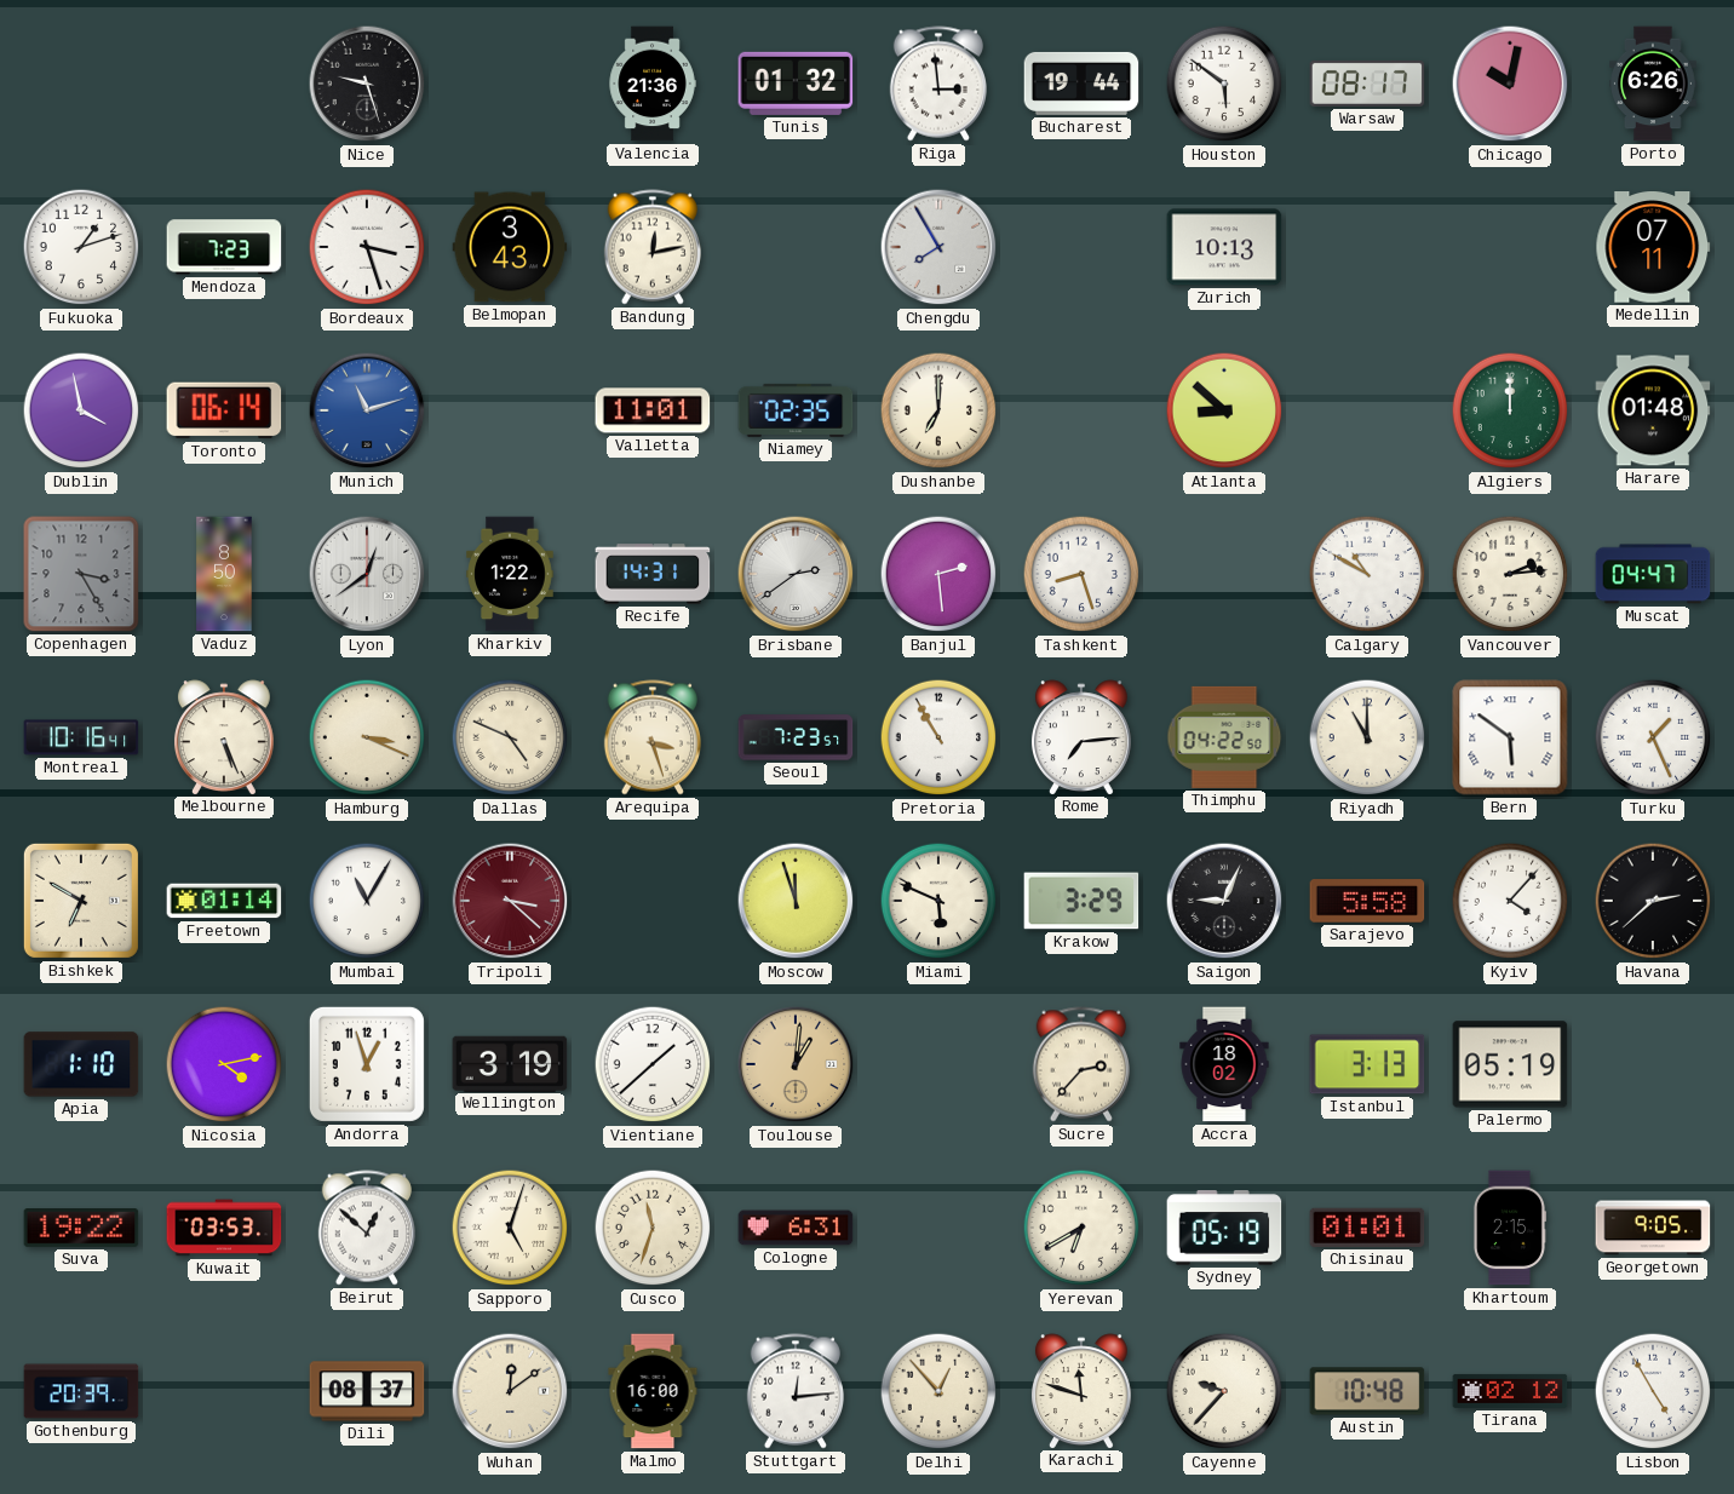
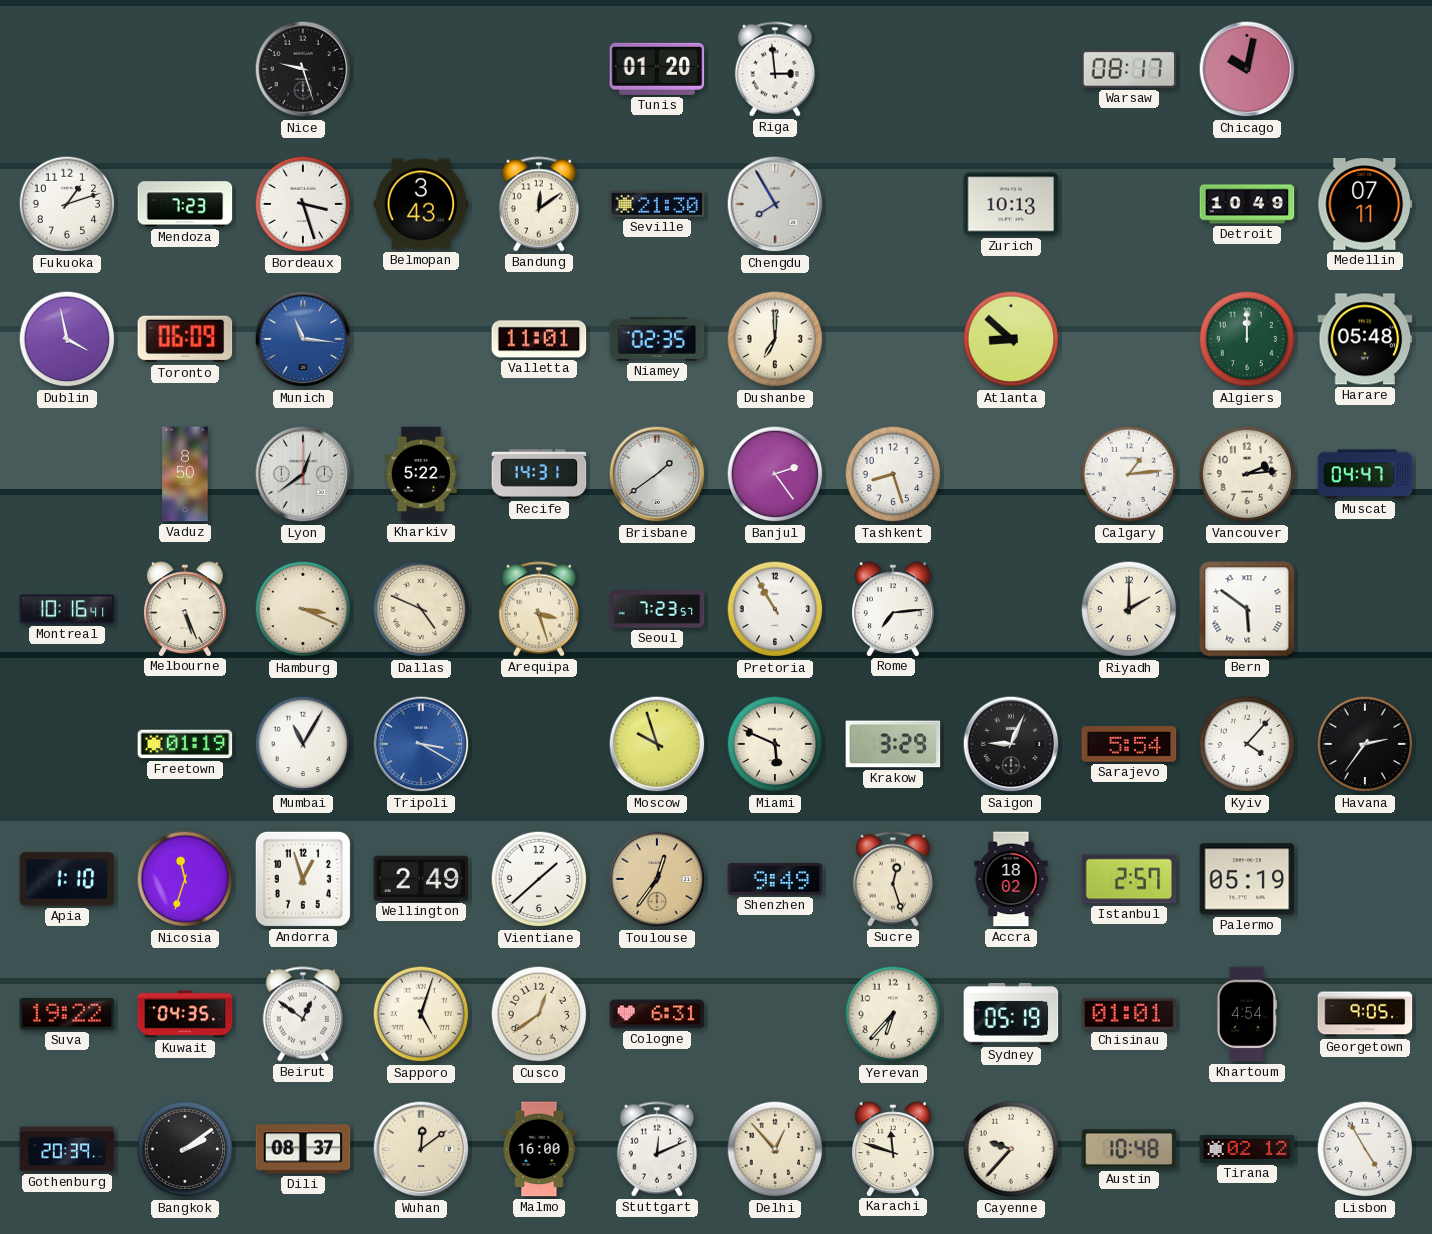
Valencia: 21:36 -> none
Tunis: 01:32 -> 01:20
Bucharest: 19:44 -> none
Houston: 5:51 -> none
Porto: 6:26 -> none
Bandung: 12:13 -> 12:09
Seville: none -> 21:30
Detroit: none -> 10:49
Toronto: 06:14 -> 06:09
Munich: 11:12 -> 11:16
Harare: 01:48 -> 05:48
Copenhagen: 3:25 -> none
Kharkiv: 1:22 -> 5:22
Brisbane: 2:39 -> 1:39
Banjul: 2:29 -> 2:24
Calgary: 10:50 -> 1:14
Thimphu: 04:22 -> none
Riyadh: 11:00 -> 2:00
Turku: 1:26 -> none
Bishkek: 6:50 -> none
Freetown: 01:14 -> 01:19
Tripoli: 3:22 -> 3:20
Tripoli dial: burgundy -> blue
Moscow: 11:57 -> 9:57
Sarajevo: 5:58 -> 5:54
Havana: 2:38 -> 2:36
Nicosia: 4:13 -> 11:33
Wellington: 3:19 -> 2:49
Toulouse: 1:01 -> 12:36
Shenzhen: none -> 9:49
Sucre: 2:37 -> 12:27
Istanbul: 3:13 -> 2:57
Kuwait: 03:53 -> 04:35
Beirut: 12:52 -> 12:51
Cusco: 11:33 -> 12:39
Yerevan: 6:40 -> 6:37
Khartoum: 2:15 -> 4:54
Bangkok: none -> 2:09
Stuttgart: 12:14 -> 12:11
